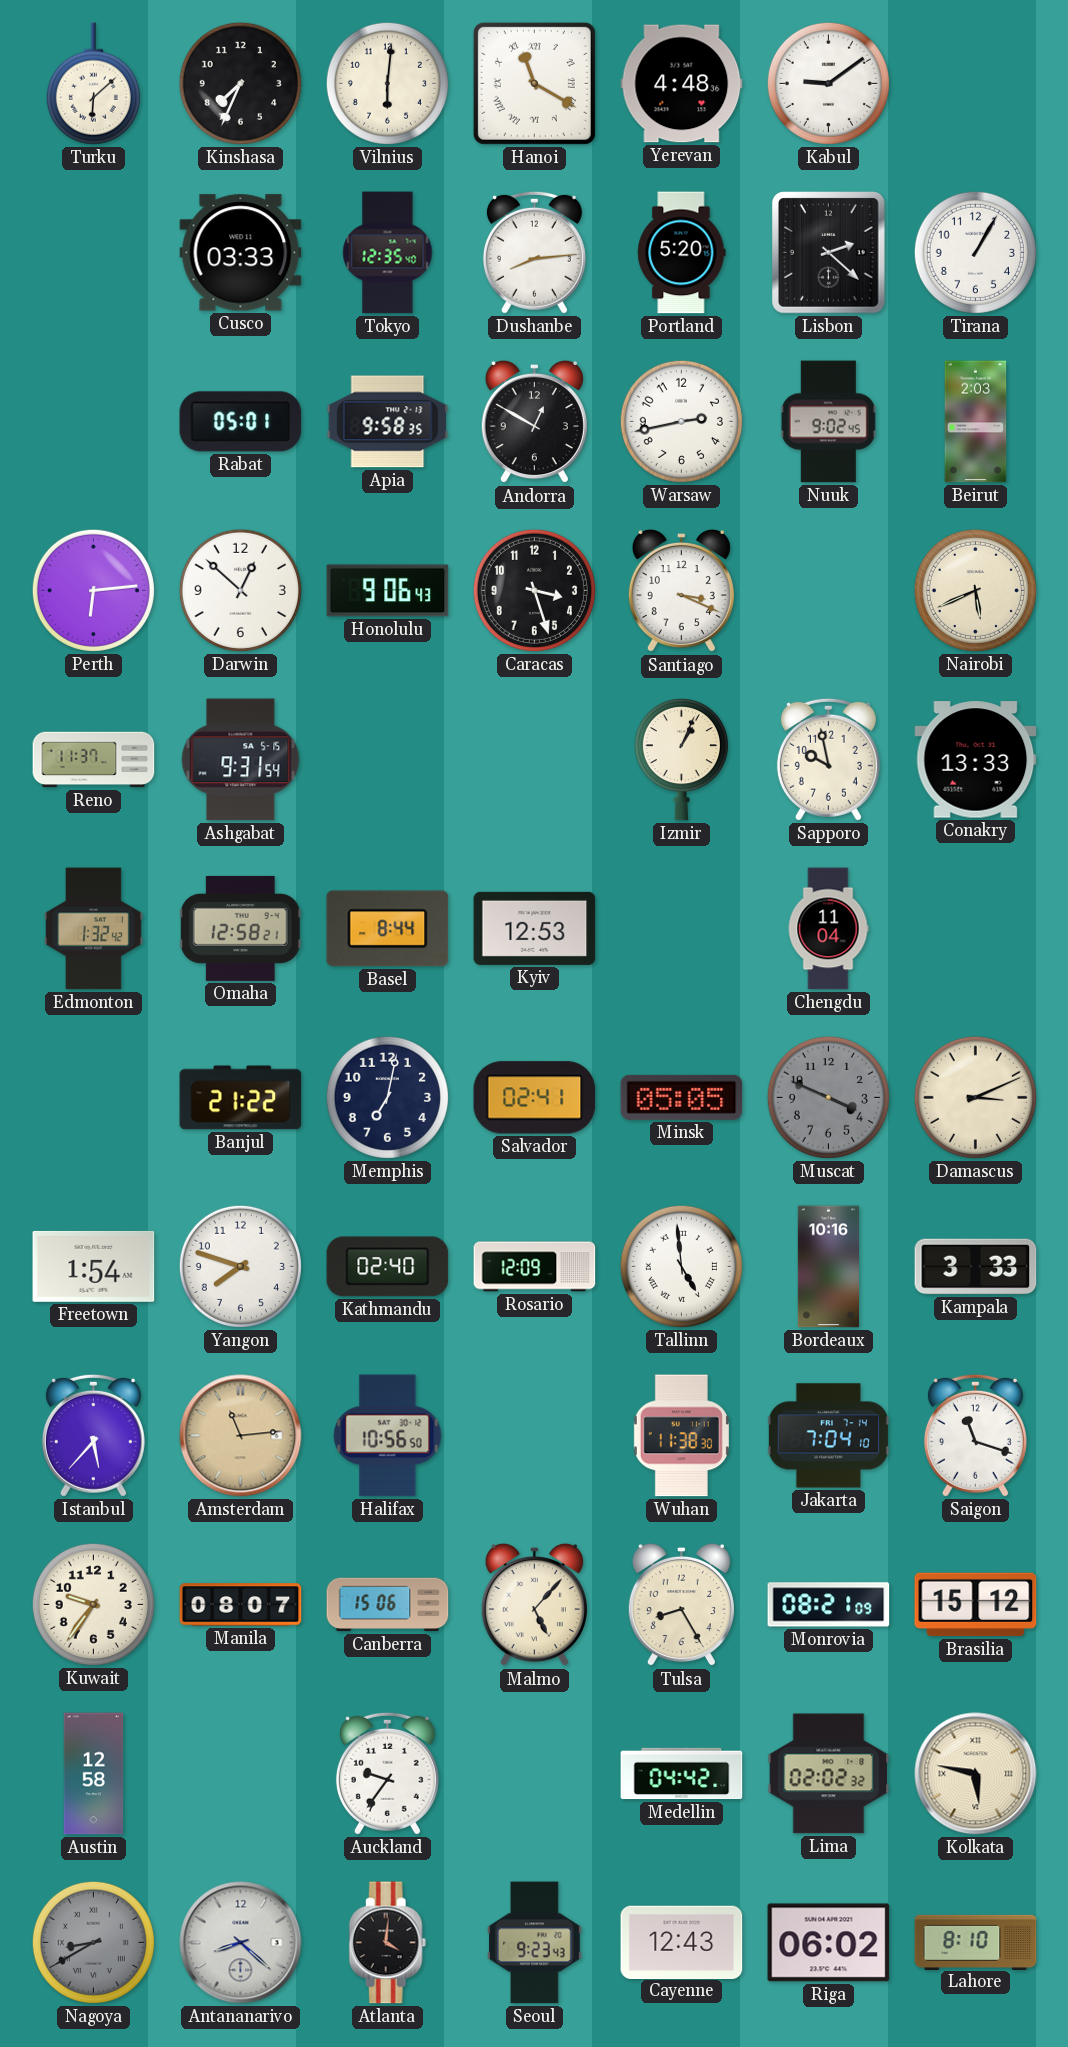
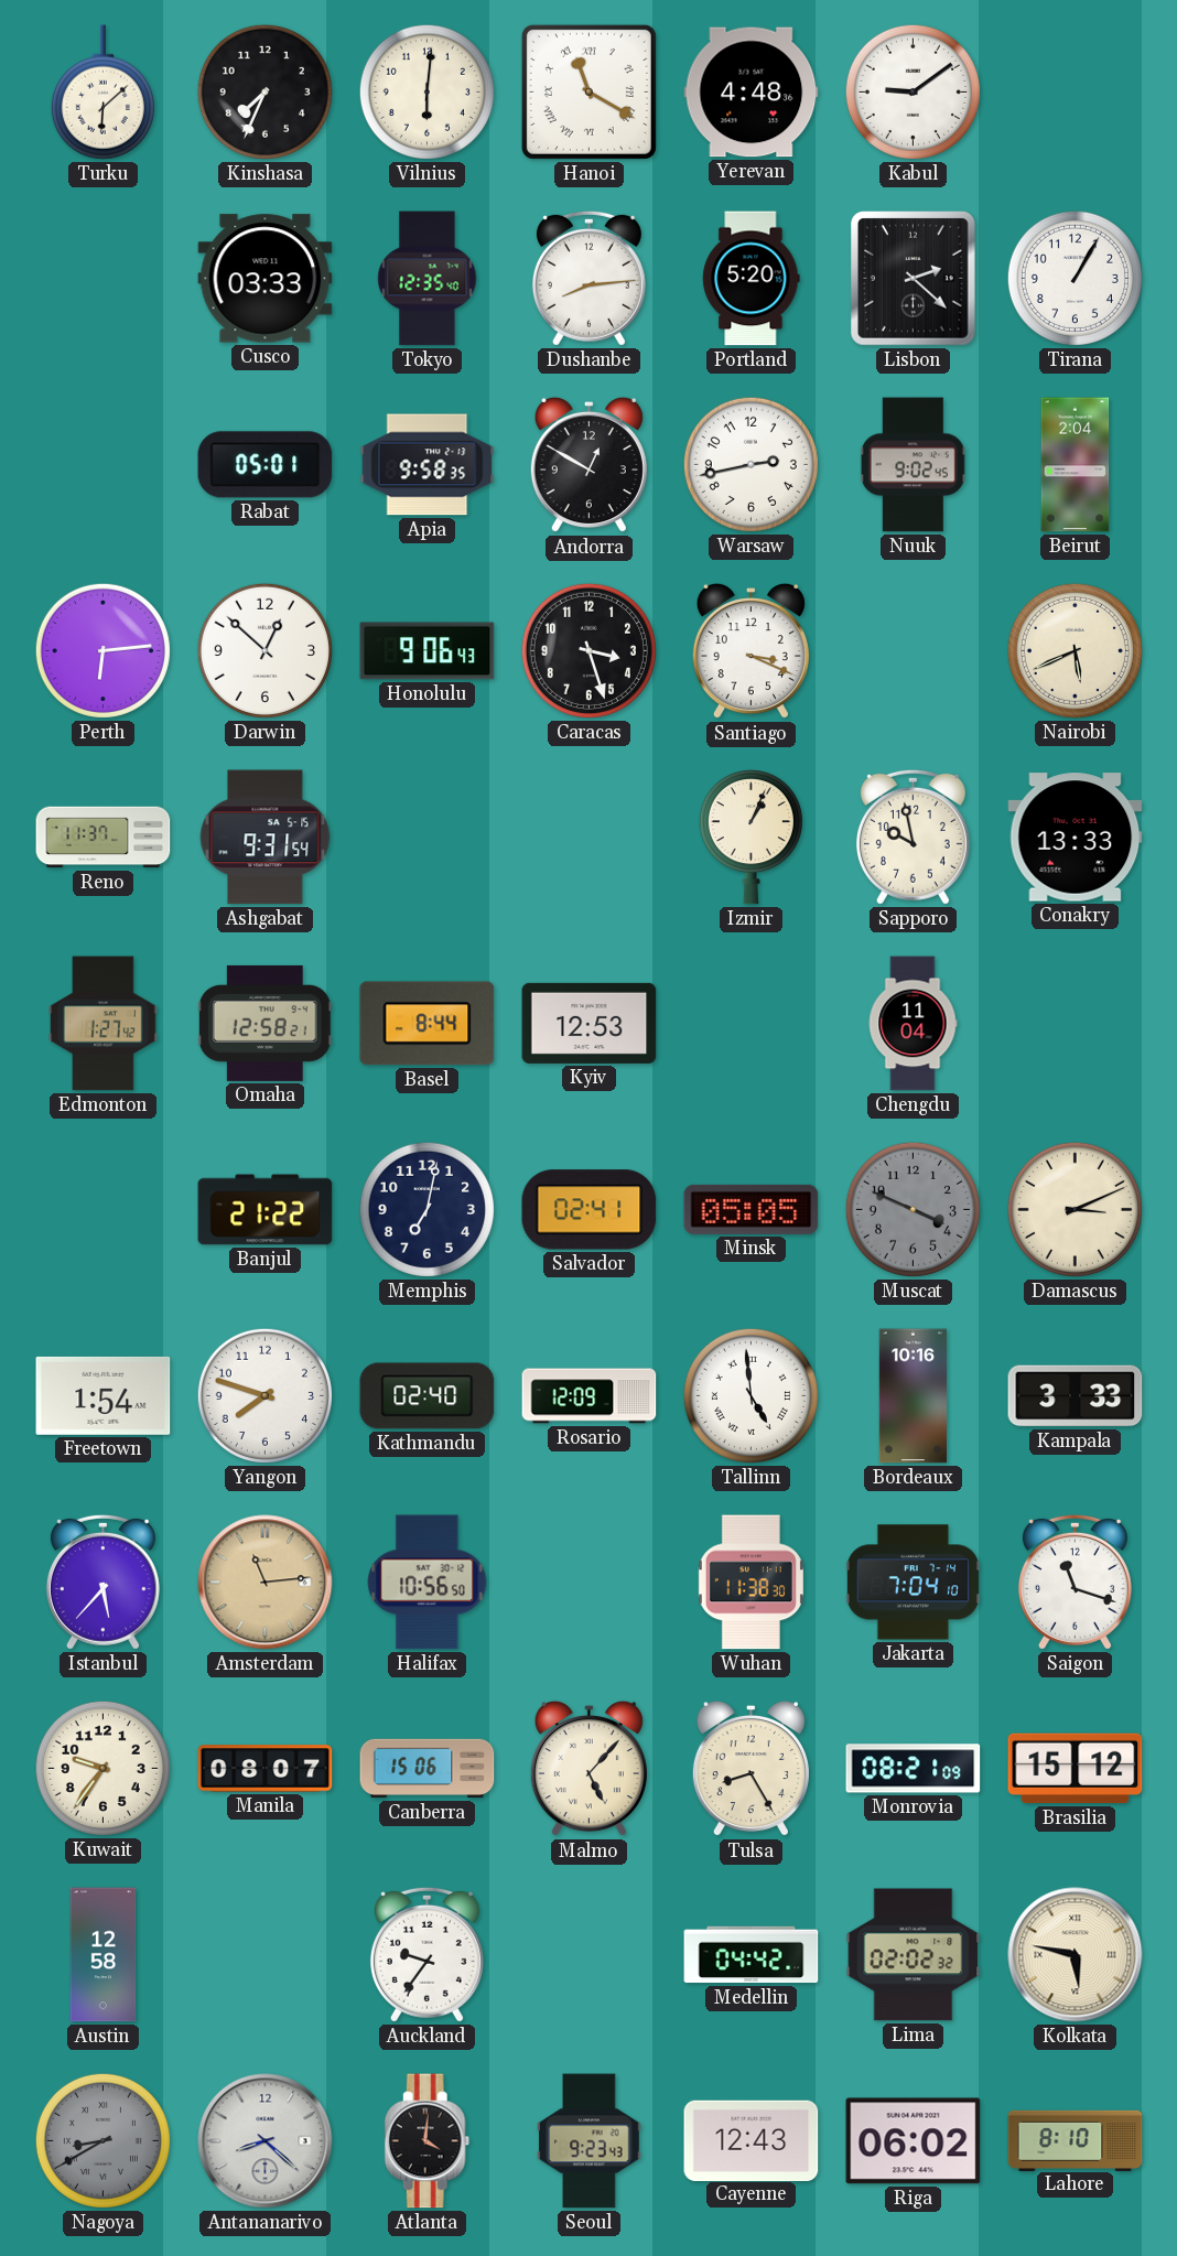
Beirut: 2:03 -> 2:04
Edmonton: 1:32 -> 1:27
